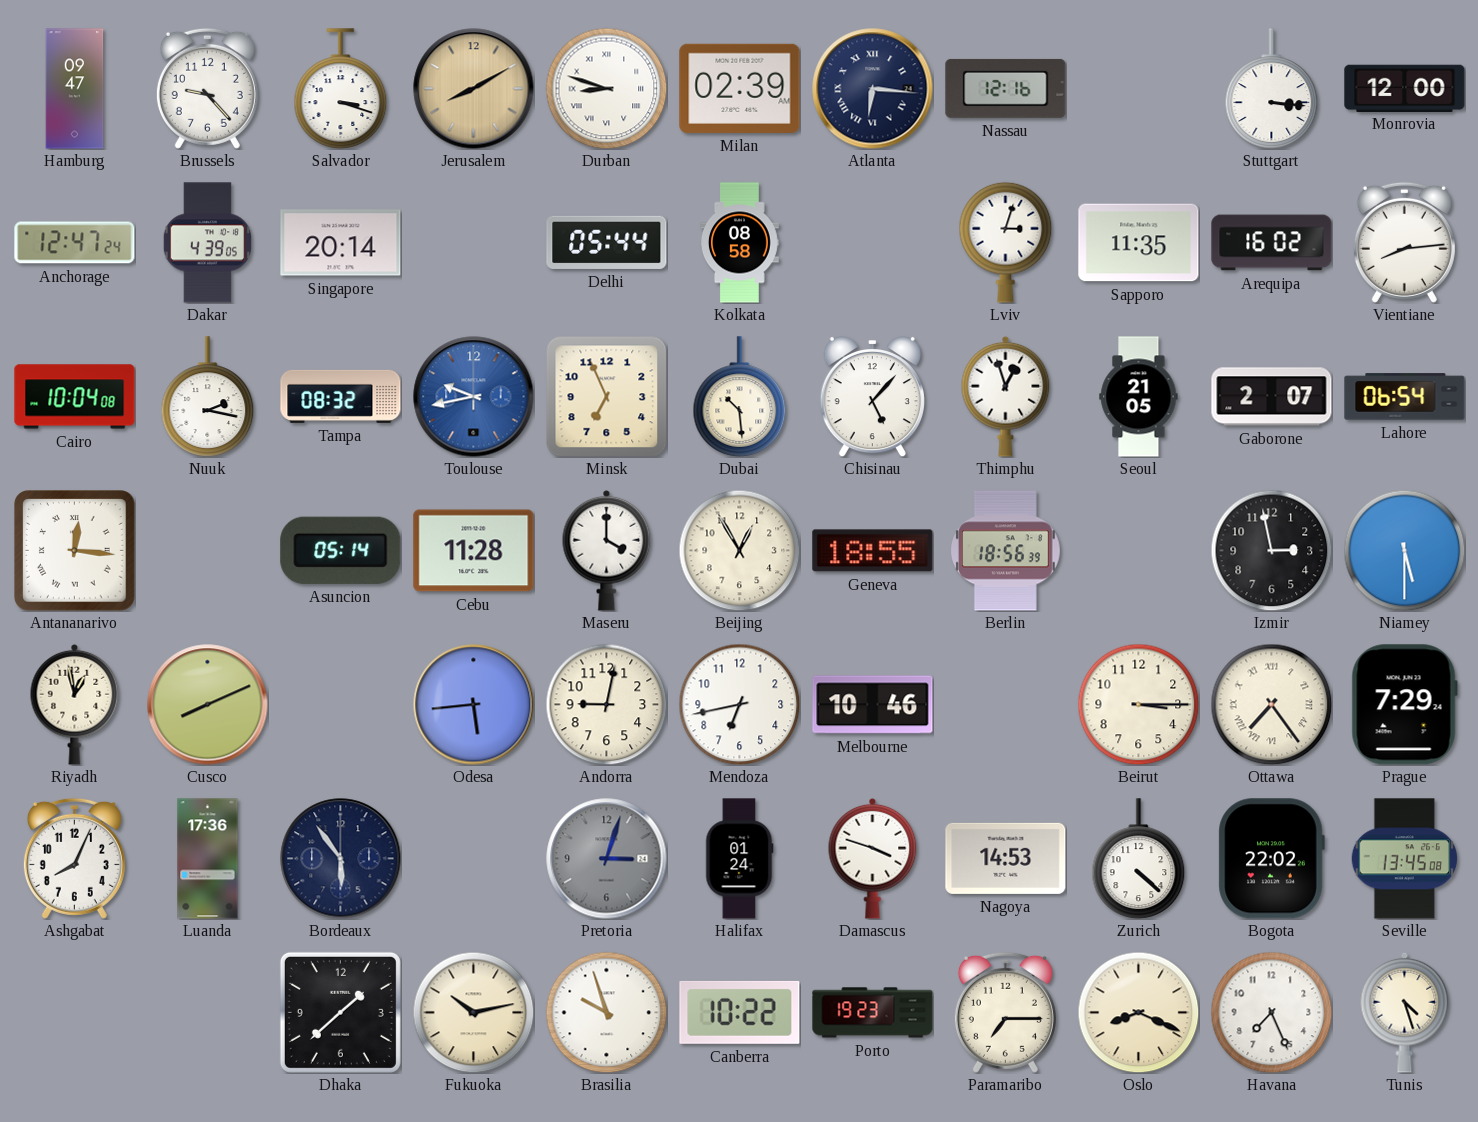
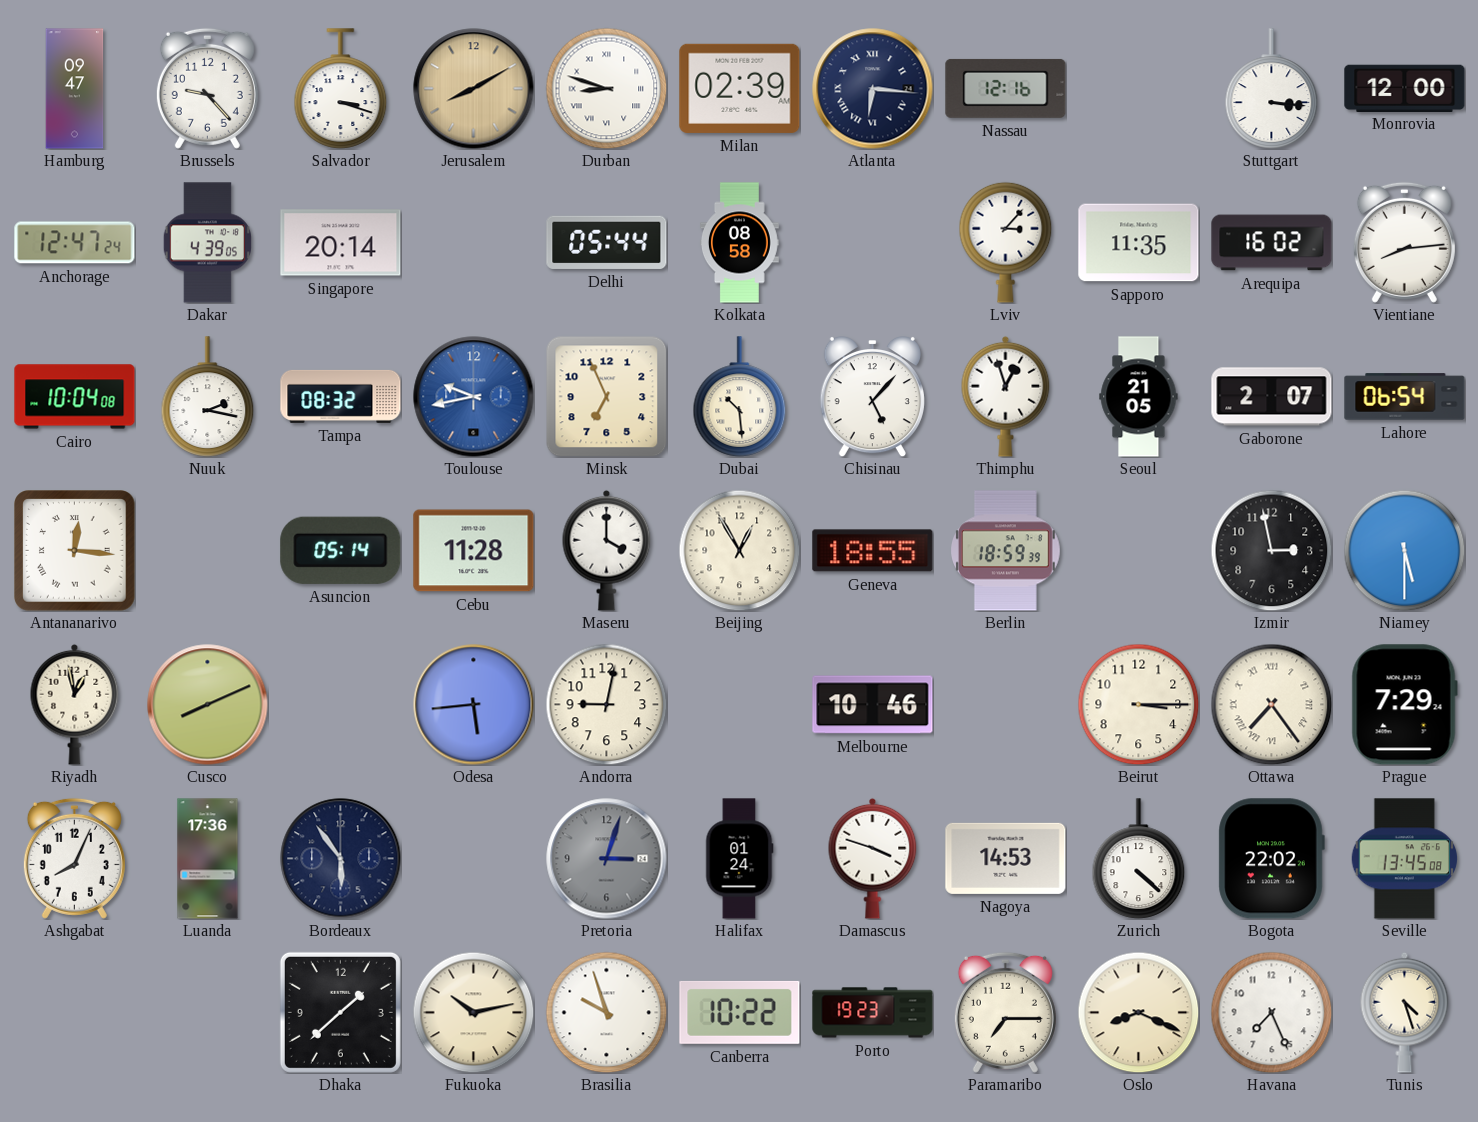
Lviv: 3:03 -> 3:07
Berlin: 18:56 -> 18:59
Mendoza: 6:43 -> none
